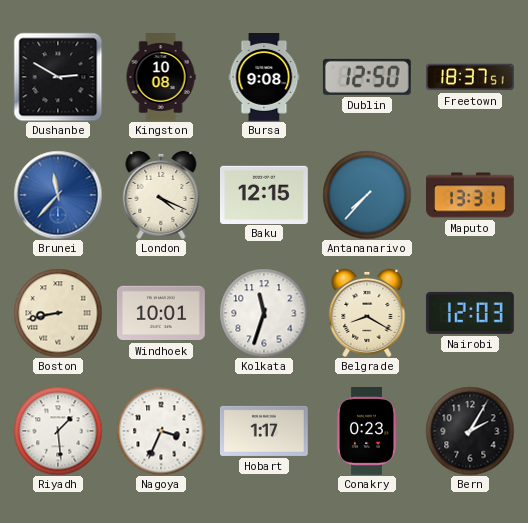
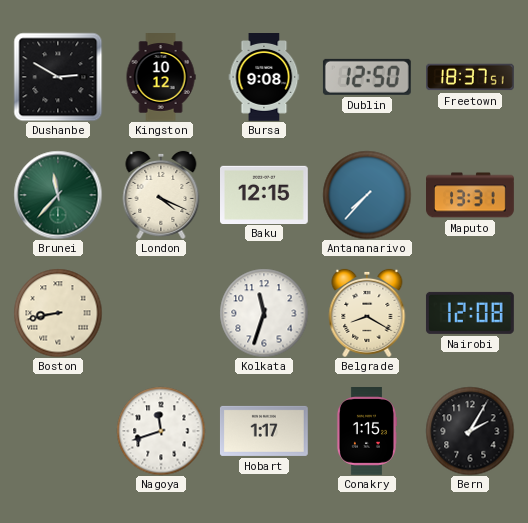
Kingston: 10:08 -> 10:12
Brunei dial: blue -> green
Windhoek: 10:01 -> none
Nairobi: 12:03 -> 12:08
Riyadh: 1:29 -> none
Nagoya: 3:34 -> 11:42
Conakry: 0:23 -> 1:15
